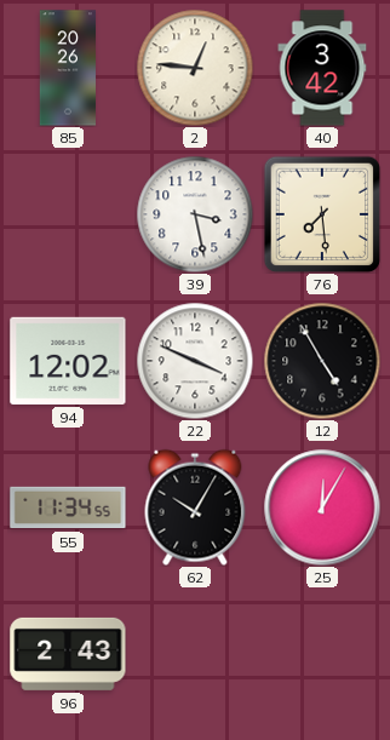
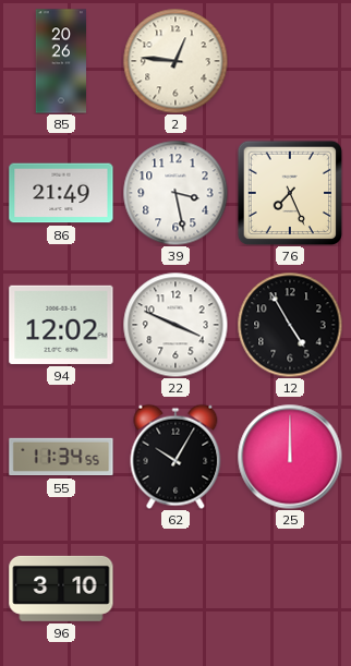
40: 3:42 -> none
86: none -> 21:49
76: 7:29 -> 7:26
25: 12:05 -> 12:00
96: 2:43 -> 3:10
